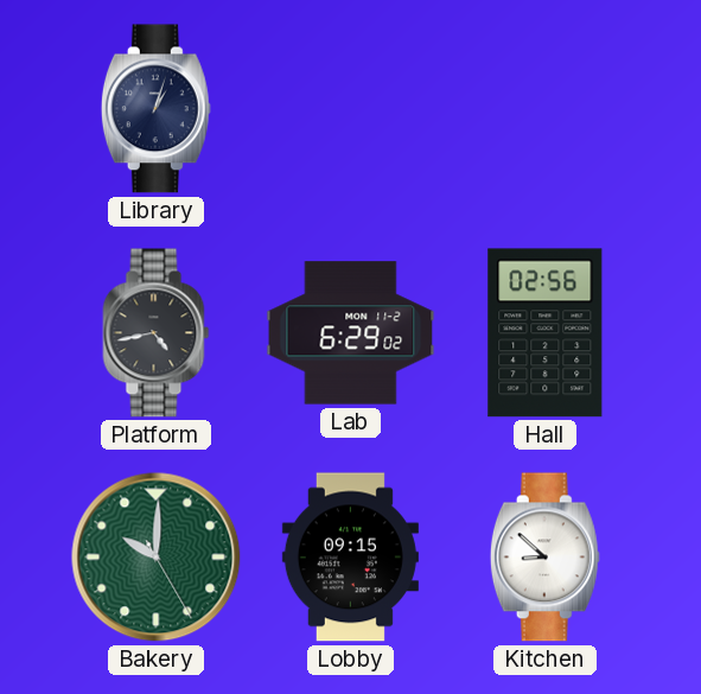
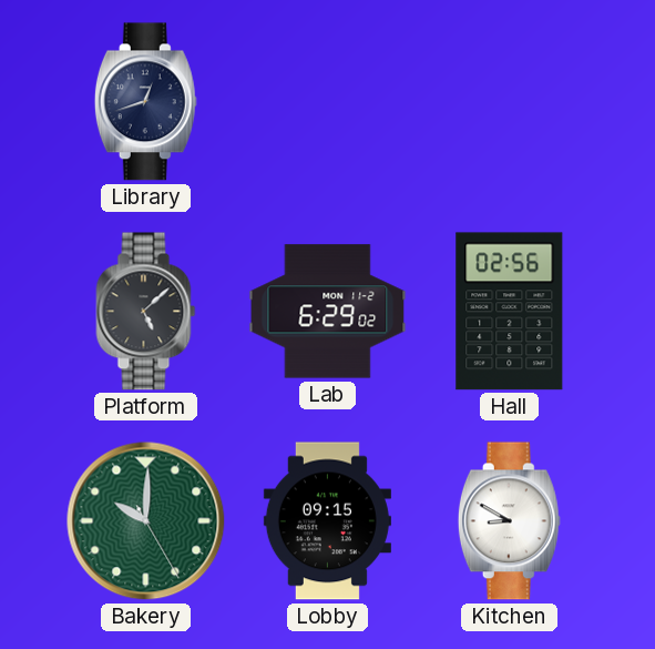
Library: 1:03 -> 12:42
Platform: 4:43 -> 5:08
Kitchen: 8:52 -> 8:50
